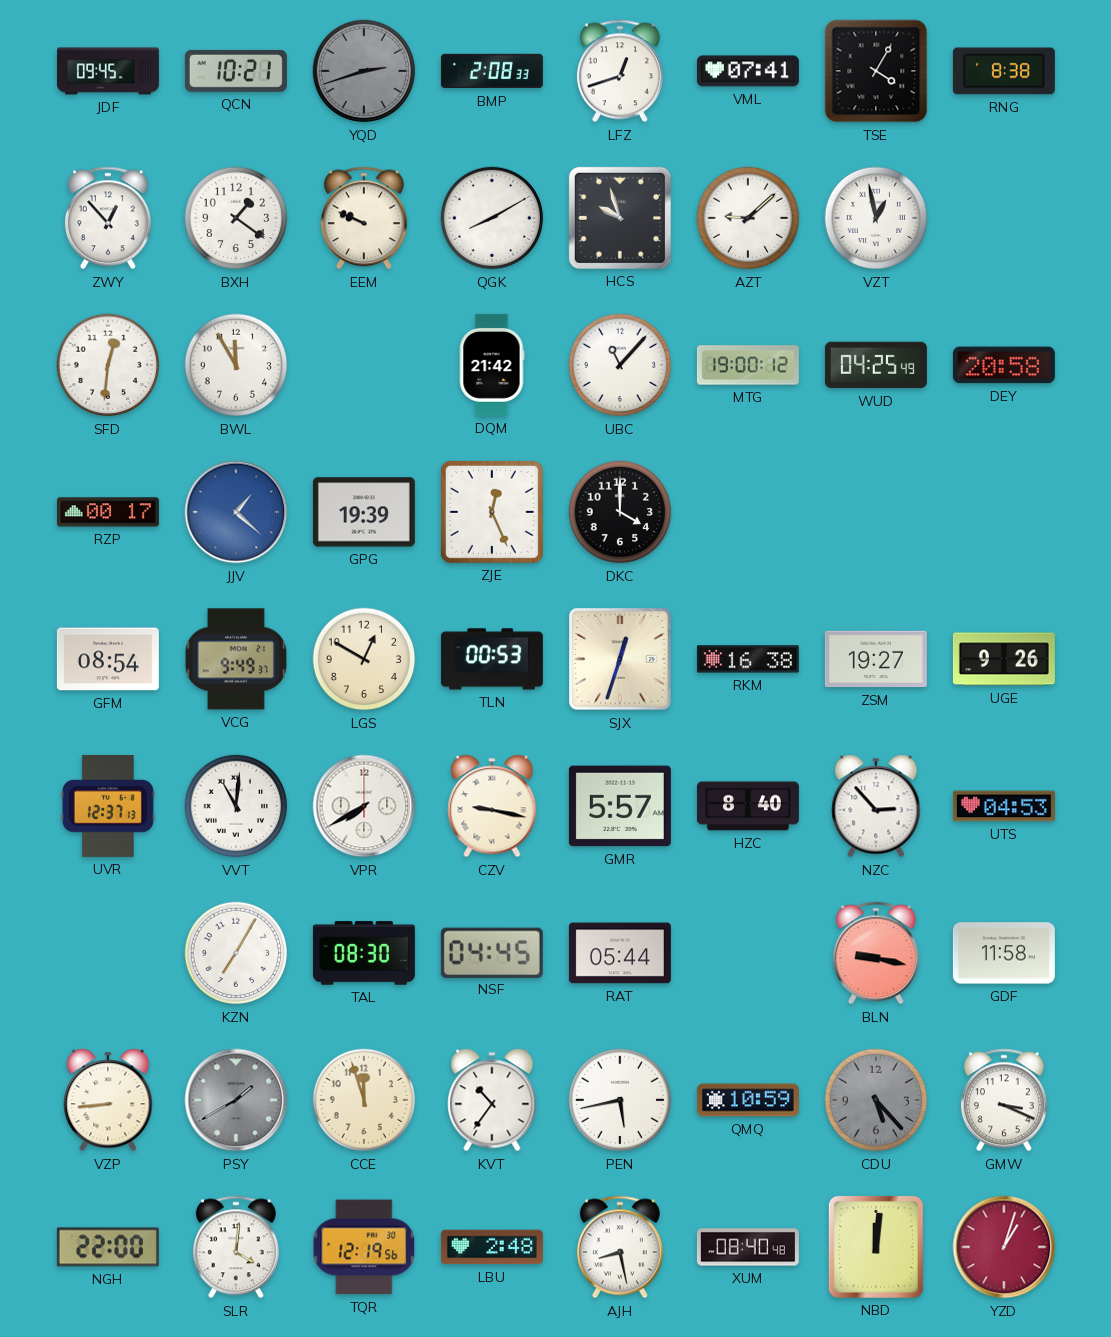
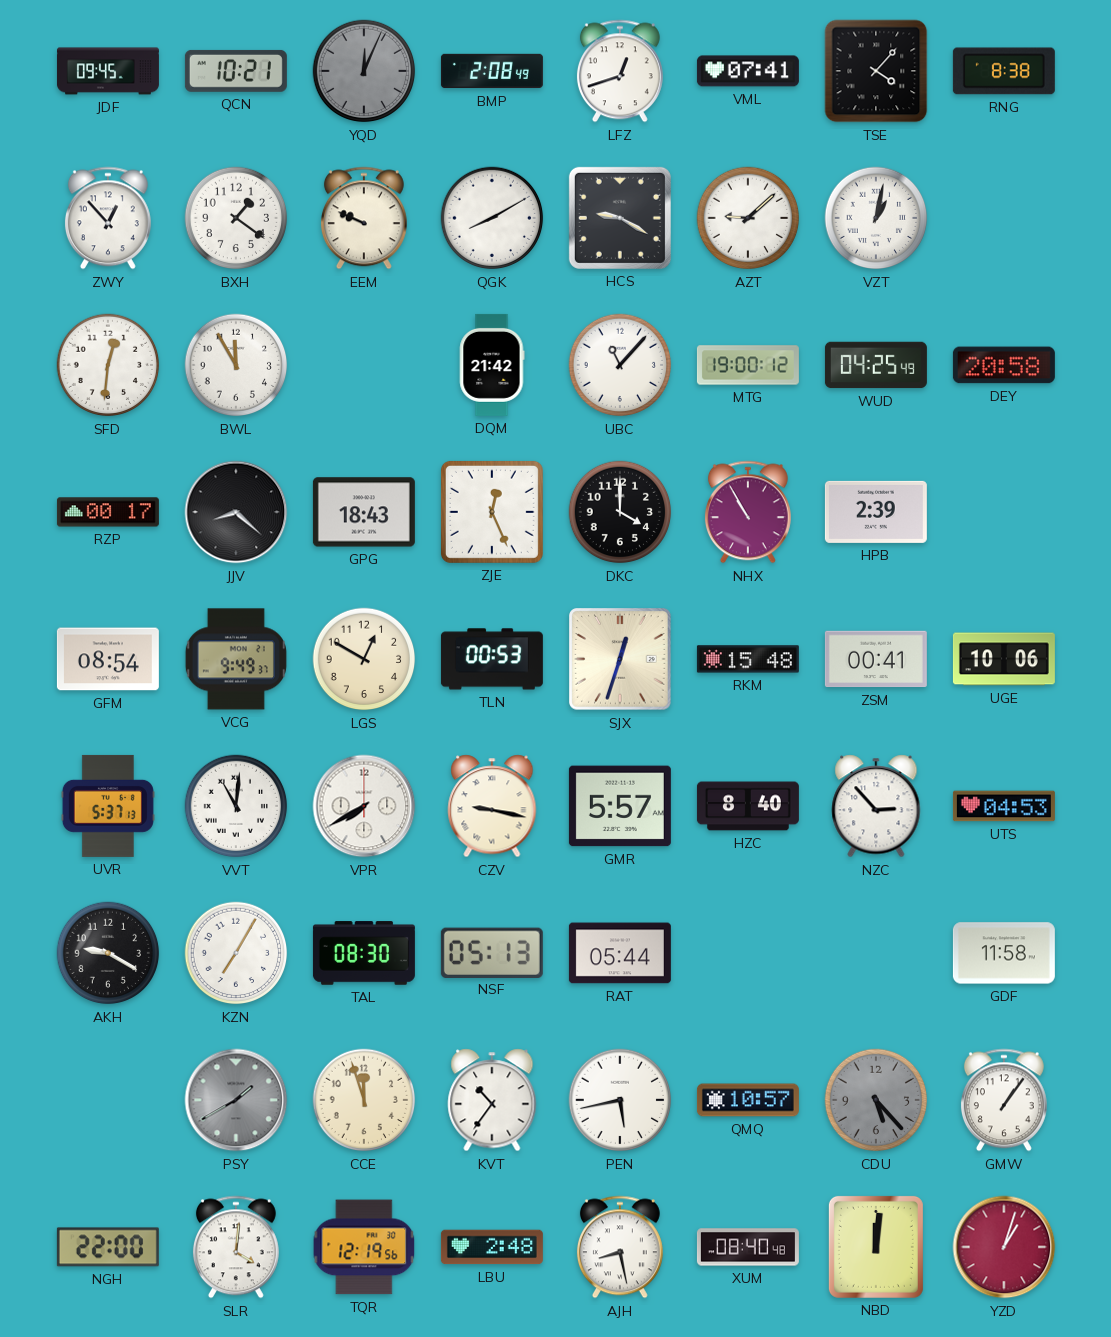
YQD: 2:42 -> 12:04
BMP: 2:08:33 -> 2:08:49
TSE: 4:05 -> 4:07
HCS: 9:57 -> 9:20
VZT: 12:58 -> 1:02
JJV: 1:22 -> 8:22
JJV dial: blue -> black
GPG: 19:39 -> 18:43
NHX: none -> 10:55
HPB: none -> 2:39
RKM: 16:38 -> 15:48
ZSM: 19:27 -> 00:41
UGE: 9:26 -> 10:06
UVR: 12:37 -> 5:37
AKH: none -> 9:20
NSF: 04:45 -> 05:13
BLN: 9:17 -> none
VZP: 8:44 -> none
QMQ: 10:59 -> 10:57
GMW: 3:19 -> 1:06
